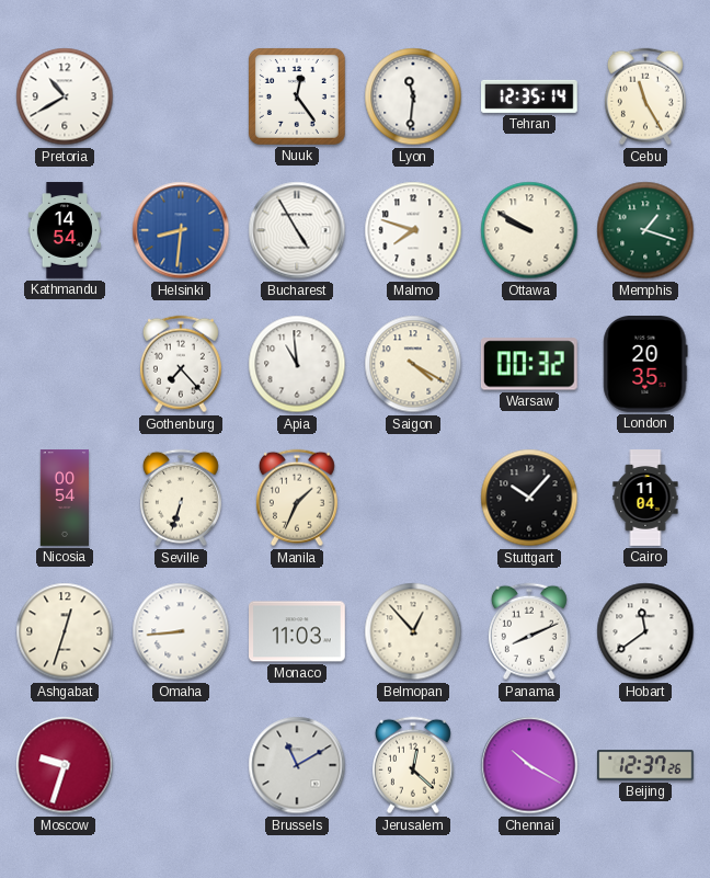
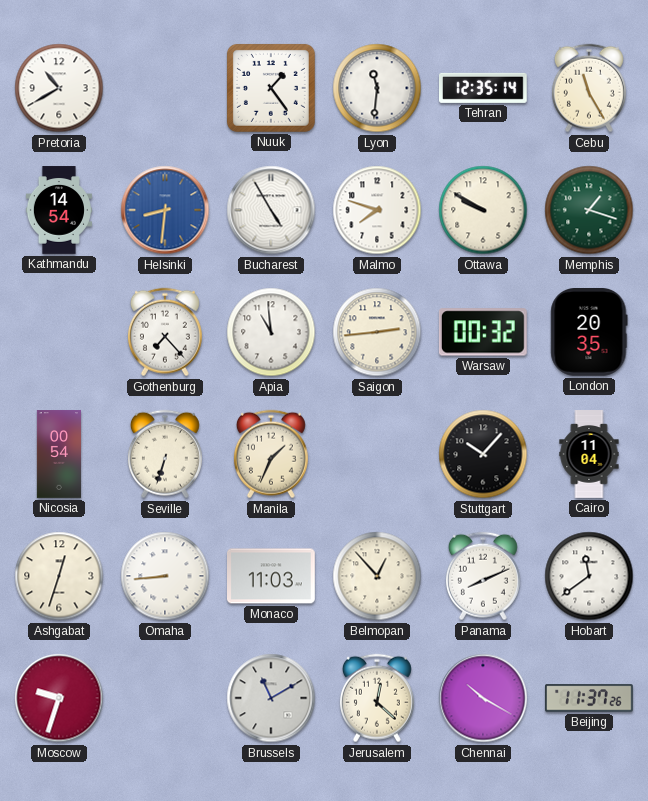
Nuuk: 12:24 -> 1:24
Saigon: 4:20 -> 2:44
Beijing: 12:37 -> 11:37
